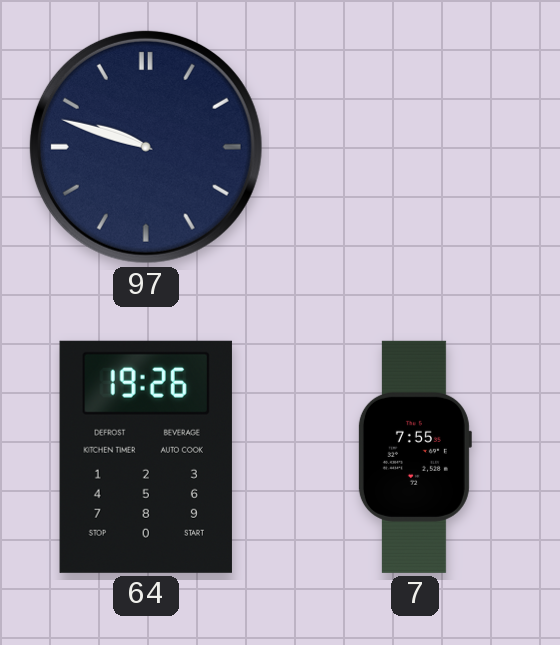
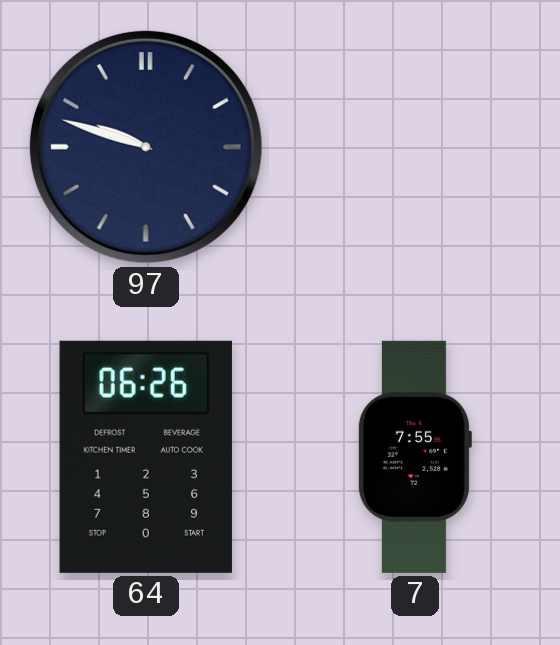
64: 19:26 -> 06:26
